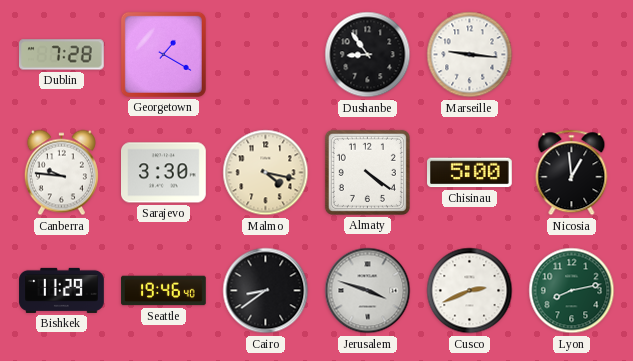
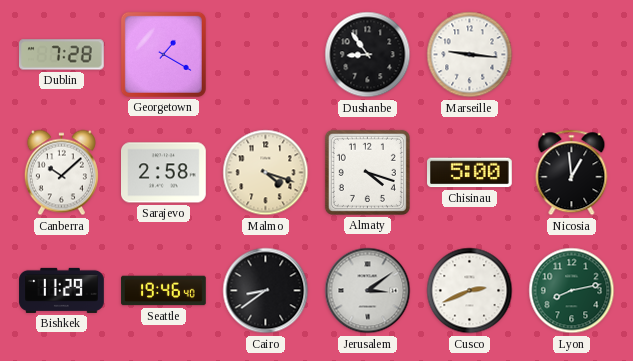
Canberra: 9:46 -> 10:08
Sarajevo: 3:30 -> 2:58
Malmo: 4:17 -> 4:18
Almaty: 4:21 -> 4:18
Jerusalem: 3:48 -> 3:09
